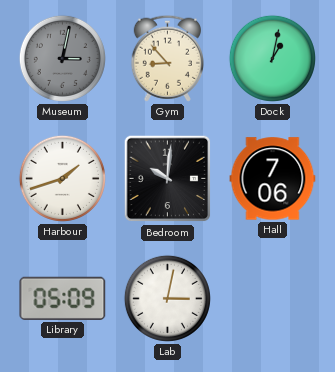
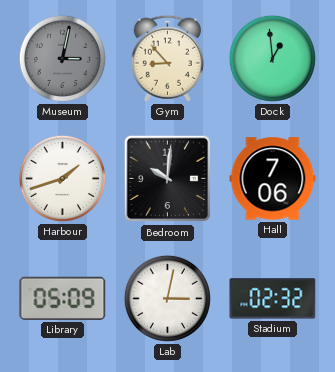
Dock: 1:02 -> 12:59
Stadium: none -> 02:32
